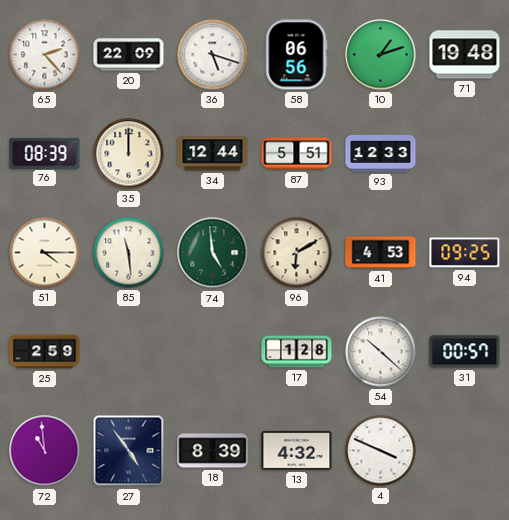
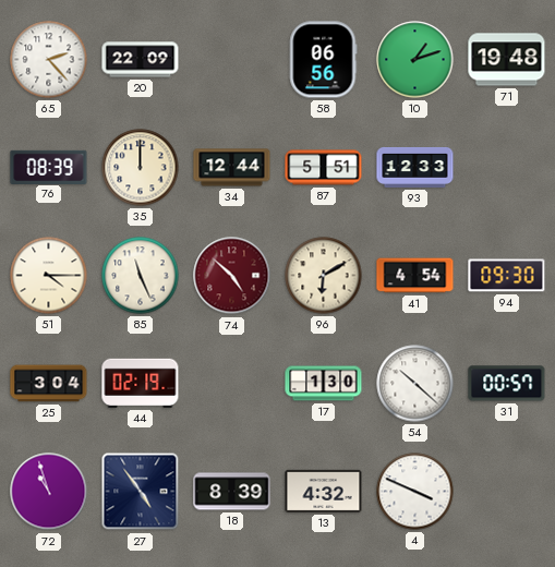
36: 5:18 -> none
85: 11:29 -> 11:26
74: 4:59 -> 4:52
74 dial: green -> burgundy
41: 4:53 -> 4:54
94: 09:25 -> 09:30
25: 2:59 -> 3:04
44: none -> 02:19
17: 1:28 -> 1:30
72: 10:59 -> 10:57
